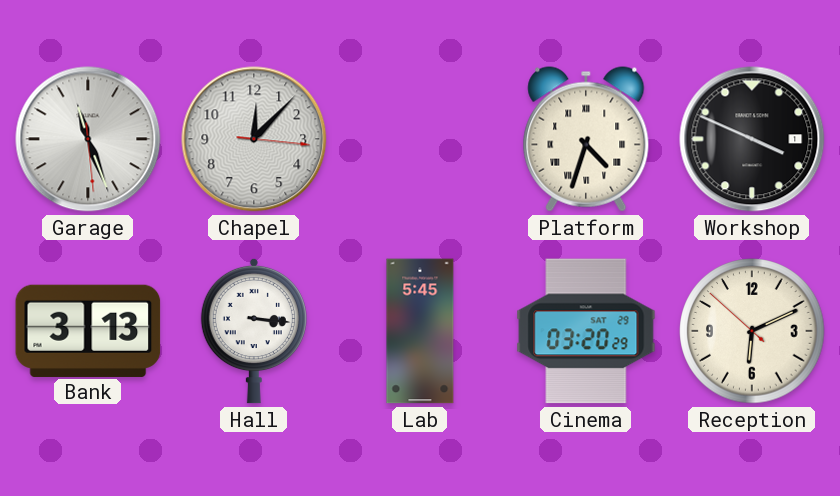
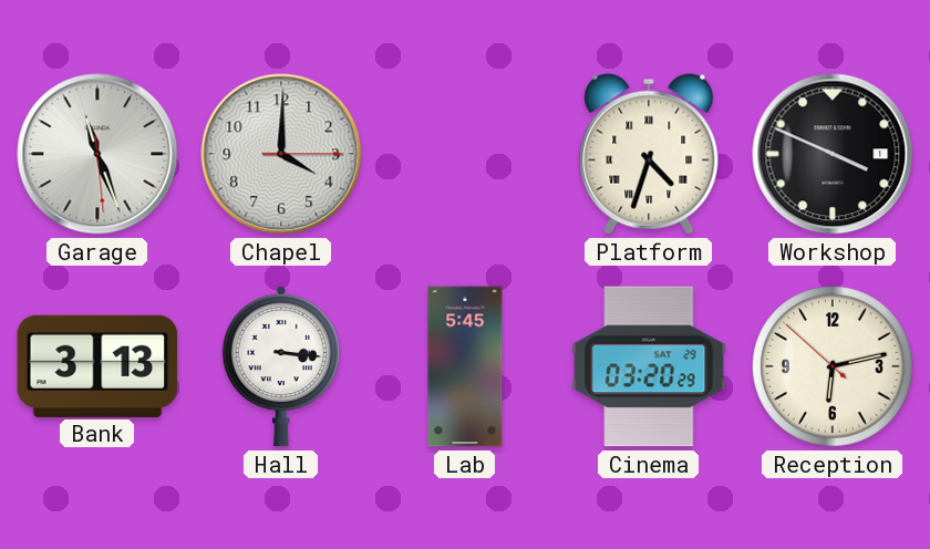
Chapel: 12:07 -> 4:00
Reception: 6:10 -> 6:12
